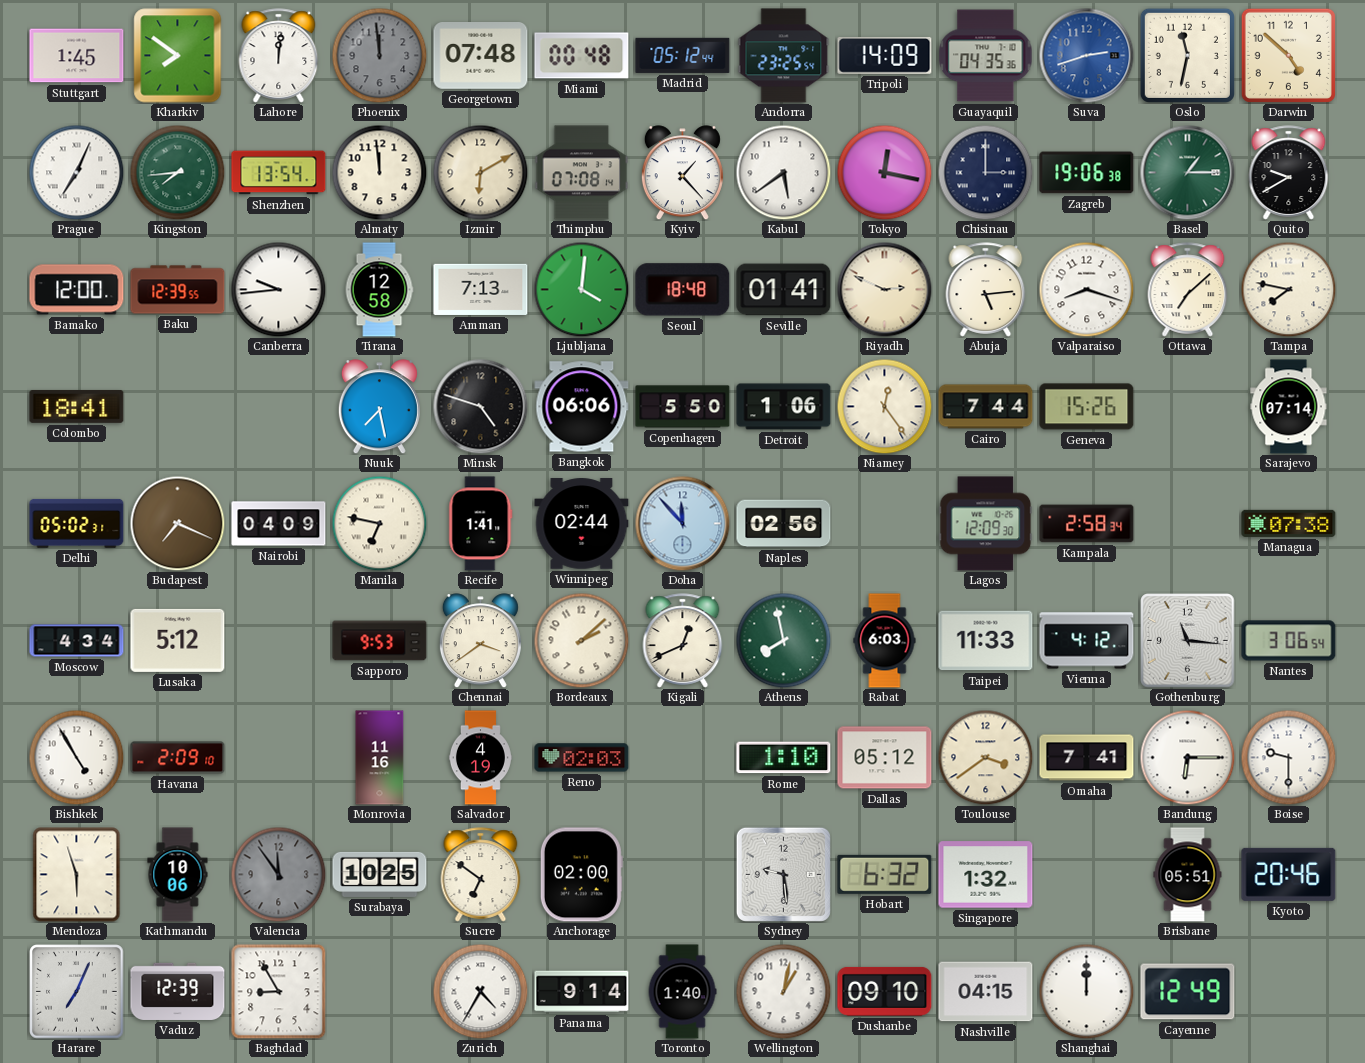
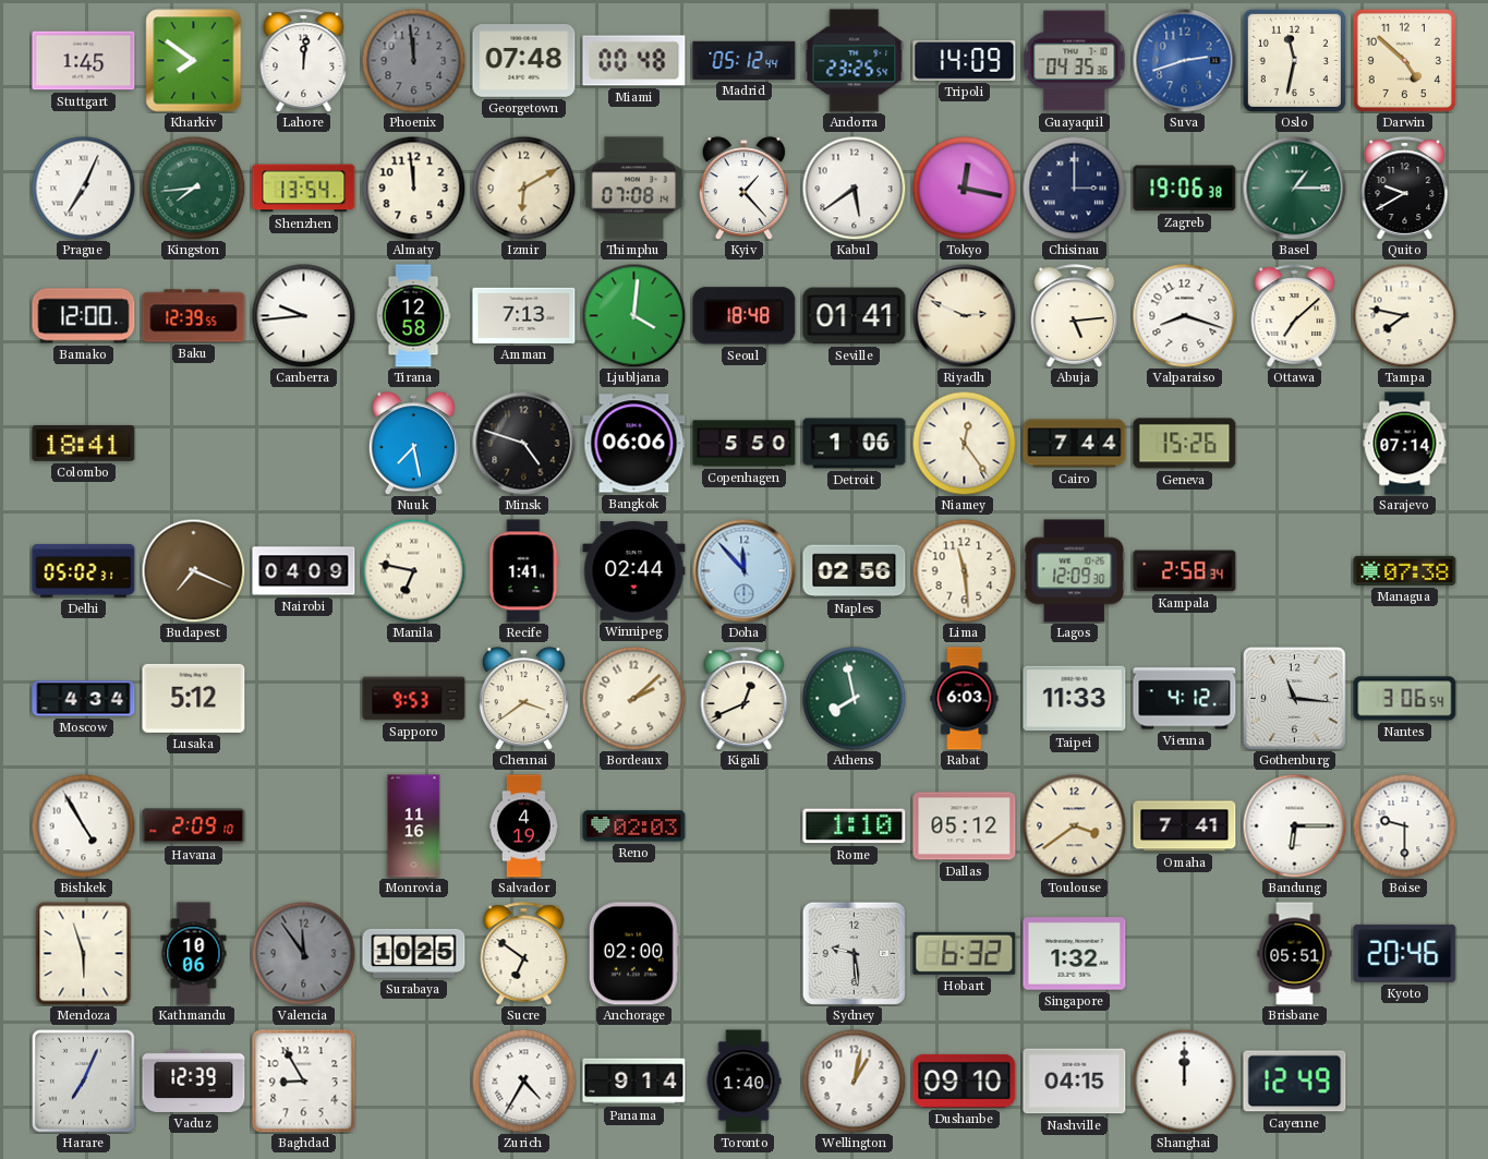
Lima: none -> 11:29
